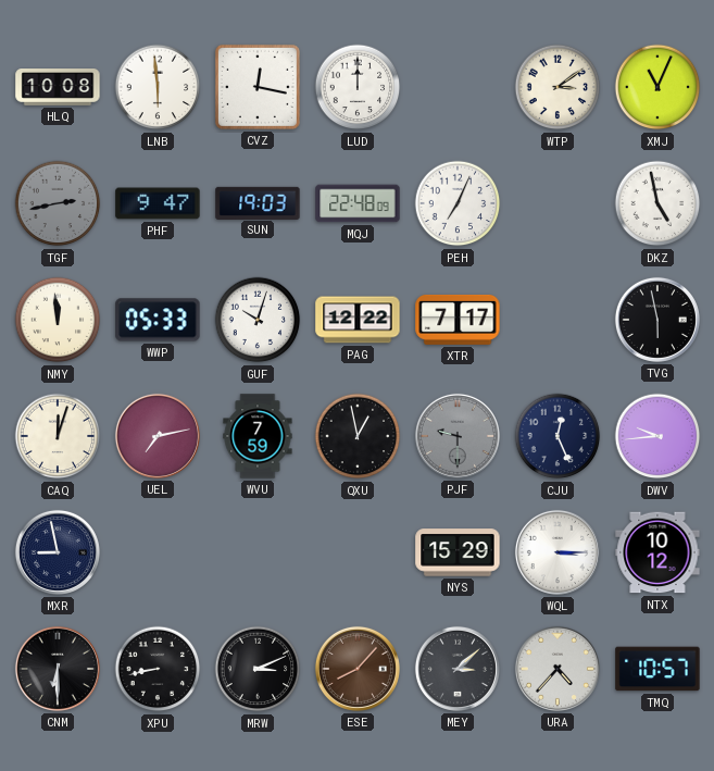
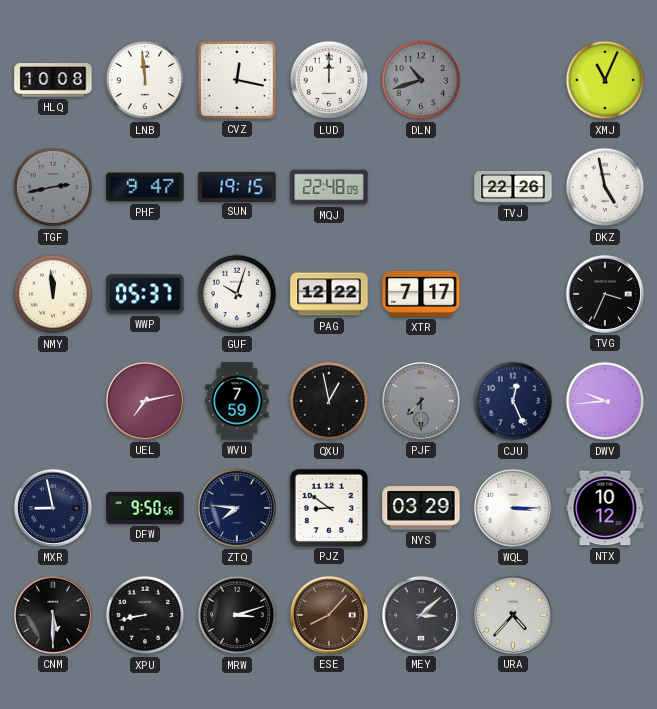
LNB: 5:59 -> 11:59
DLN: none -> 10:42
WTP: 3:09 -> none
SUN: 19:03 -> 19:15
PEH: 7:04 -> none
TVJ: none -> 22:26
WWP: 05:33 -> 05:37
TVG: 5:58 -> 3:34
CAQ: 12:03 -> none
PJF: 9:30 -> 7:30
DFW: none -> 9:50
ZTQ: none -> 7:46
PJZ: none -> 8:51
NYS: 15:29 -> 03:29
CNM: 6:30 -> 5:30
MRW: 3:11 -> 3:12
TMQ: 10:57 -> none
